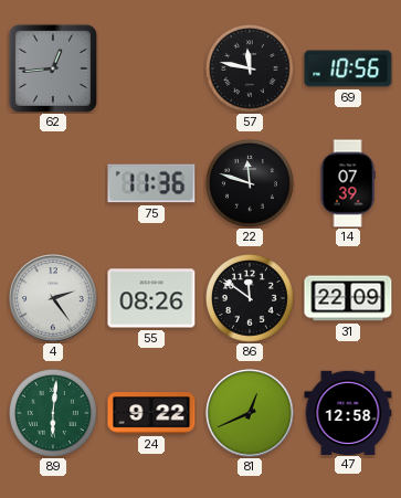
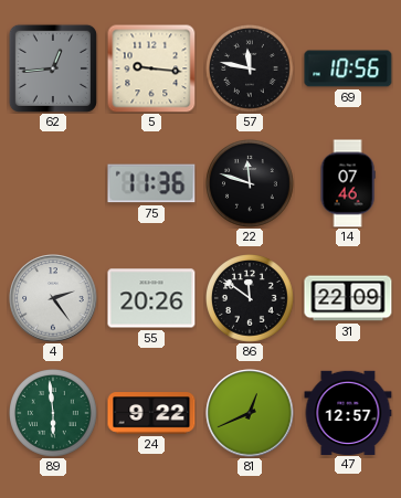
5: none -> 9:16
14: 07:39 -> 07:46
55: 08:26 -> 20:26
89: 6:01 -> 5:59
47: 12:58 -> 12:57
